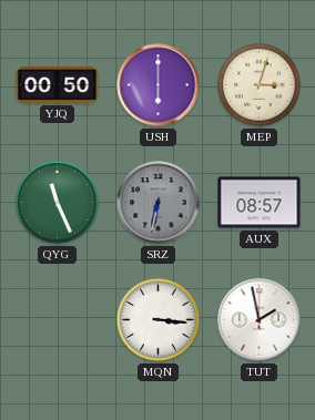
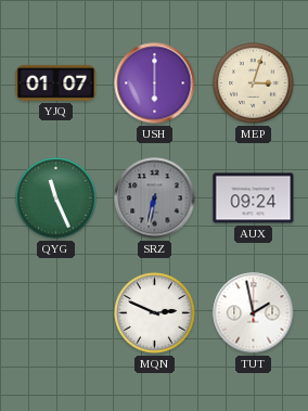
YJQ: 00:50 -> 01:07
AUX: 08:57 -> 09:24
MQN: 3:16 -> 2:49
